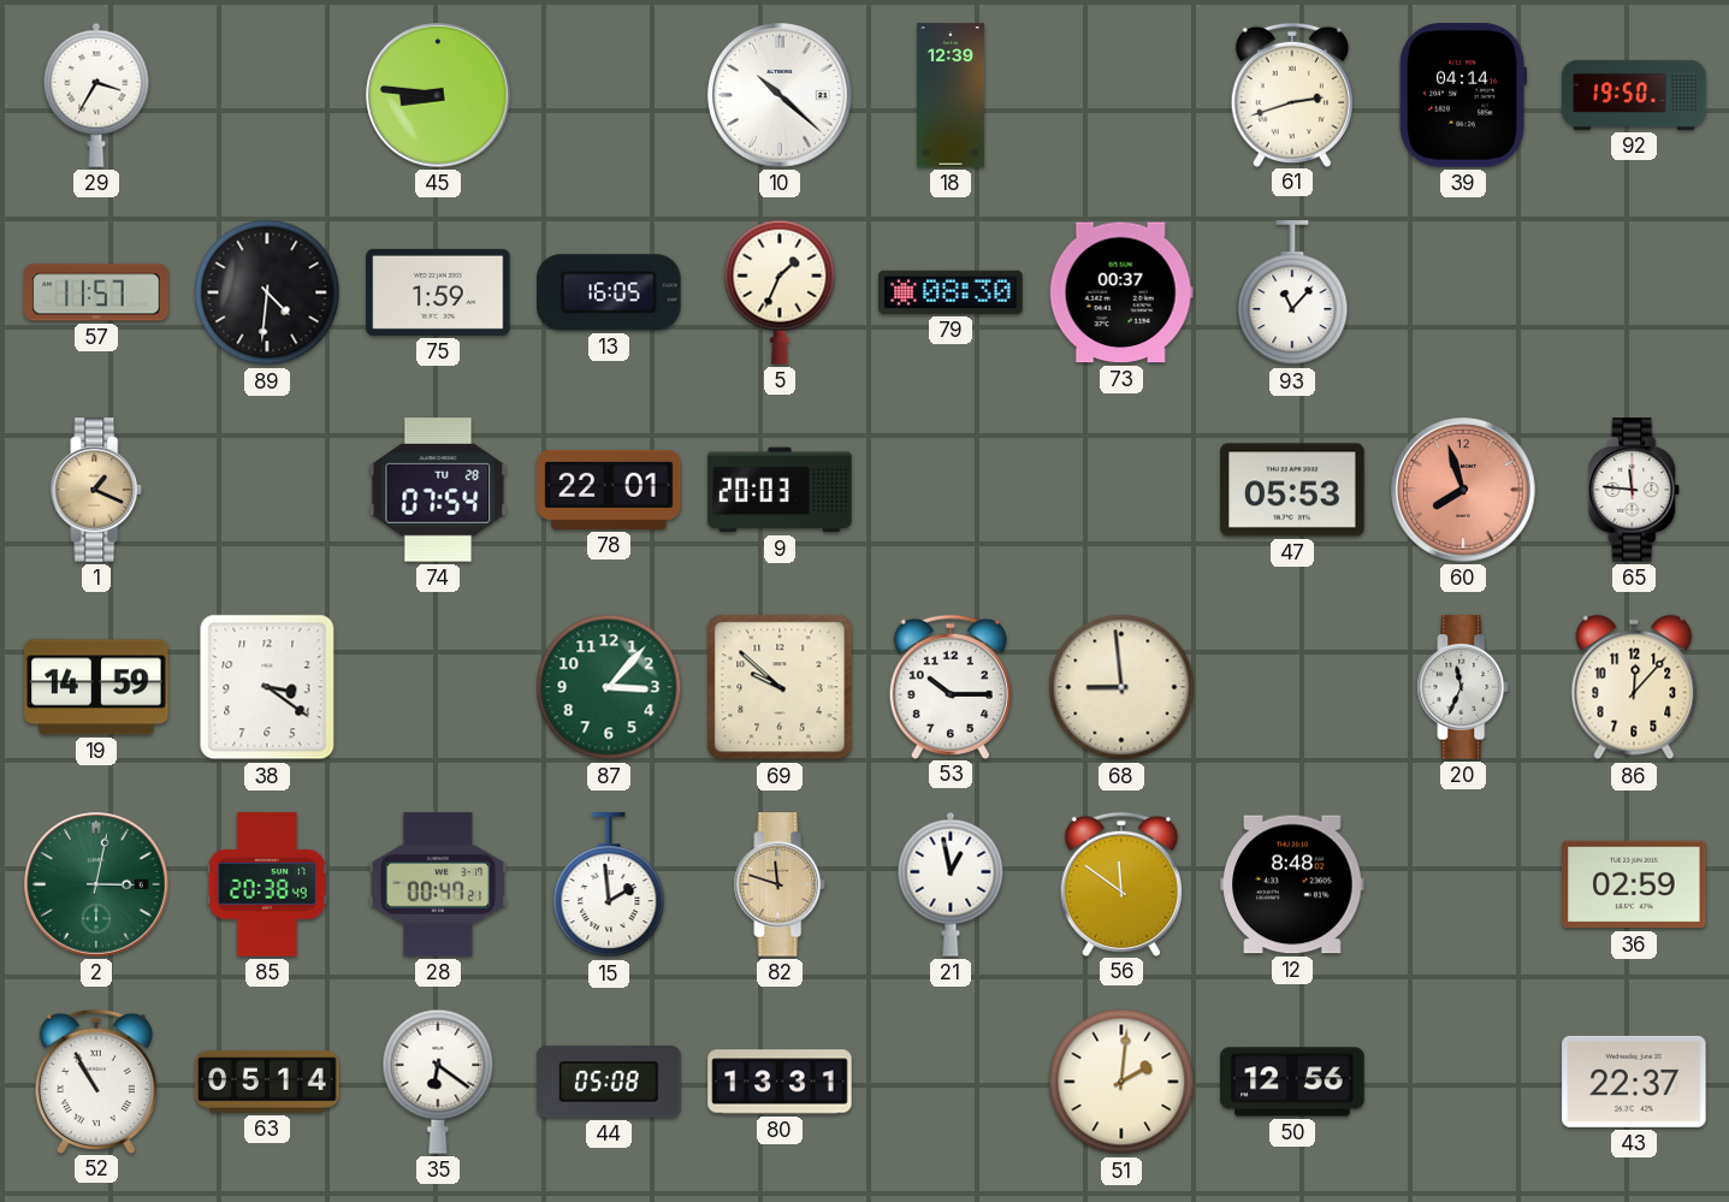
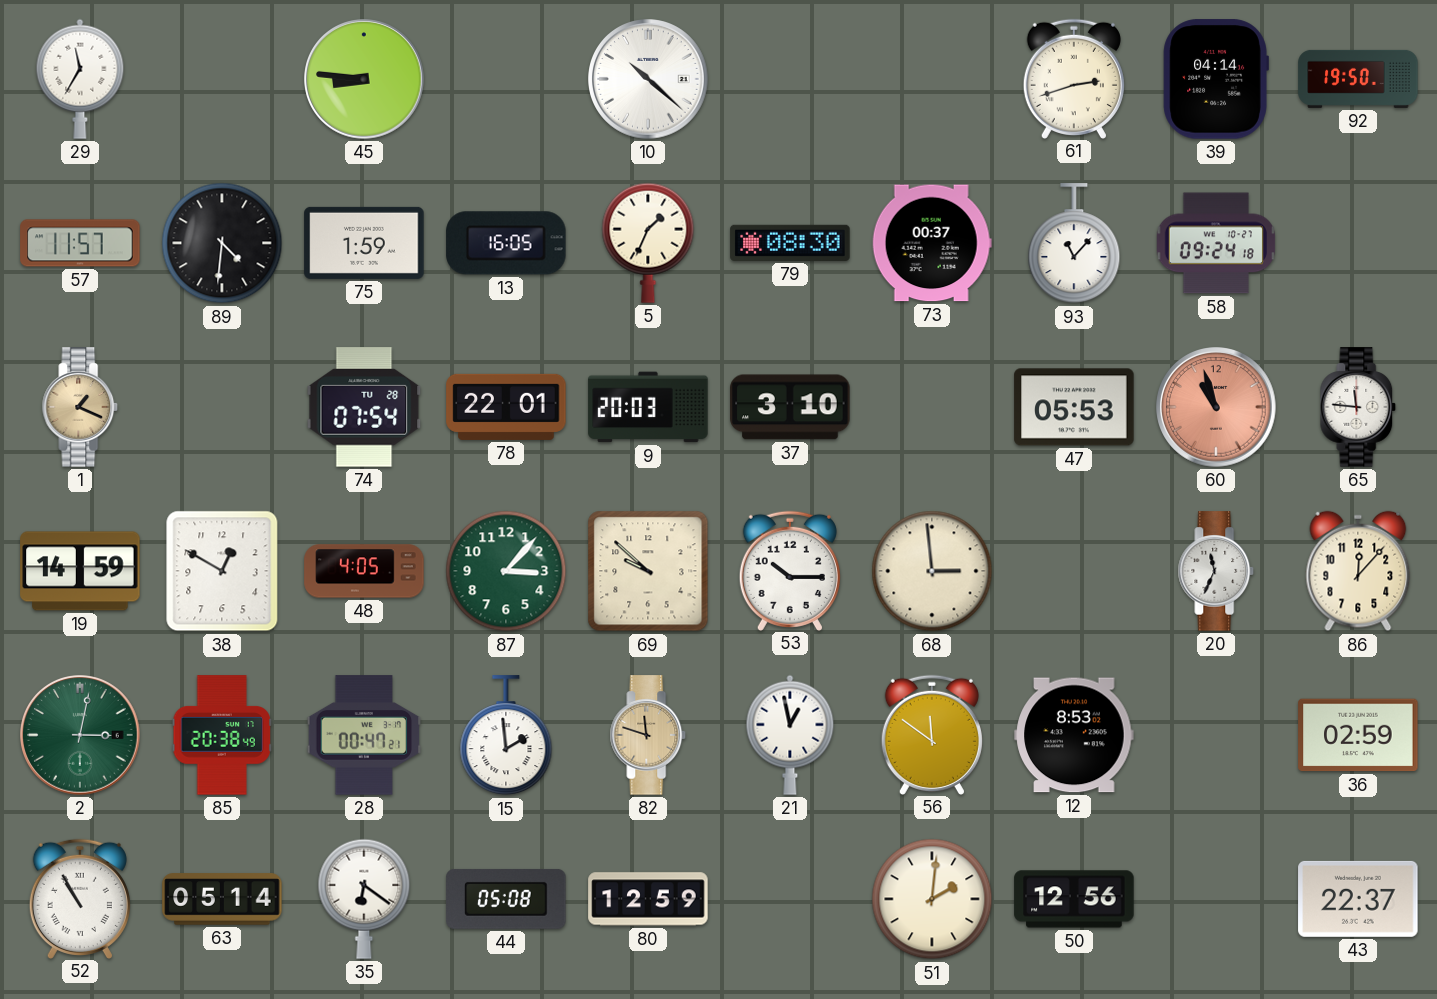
29: 3:35 -> 11:35
18: 12:39 -> none
58: none -> 09:24
37: none -> 3:10
60: 7:57 -> 10:57
38: 3:21 -> 12:50
48: none -> 4:05
68: 8:59 -> 2:59
12: 8:48 -> 8:53
80: 13:31 -> 12:59
